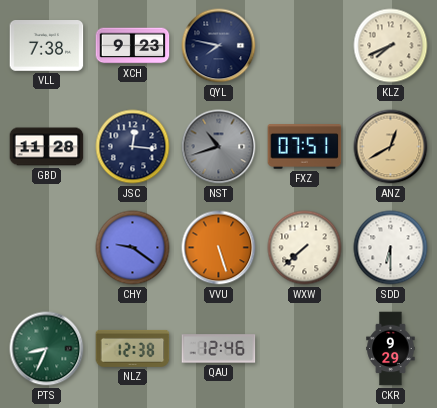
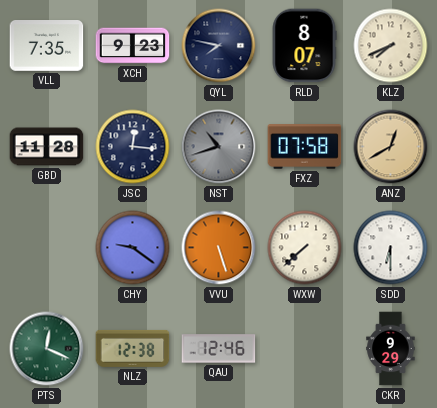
VLL: 7:38 -> 7:35
RLD: none -> 8:07
FXZ: 07:51 -> 07:58
PTS: 8:34 -> 12:19
